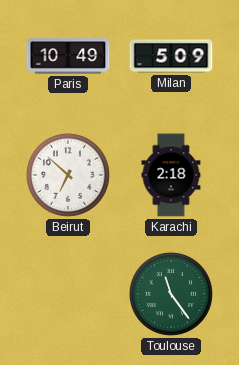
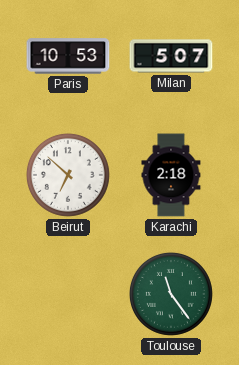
Paris: 10:49 -> 10:53
Milan: 5:09 -> 5:07
